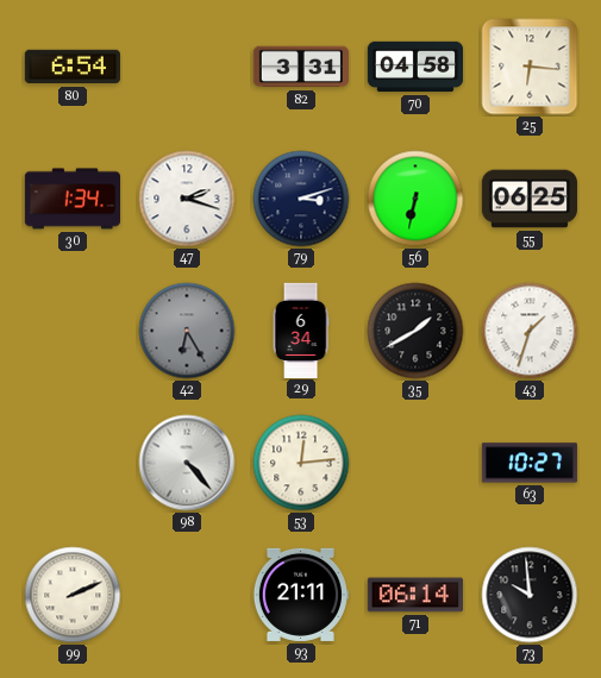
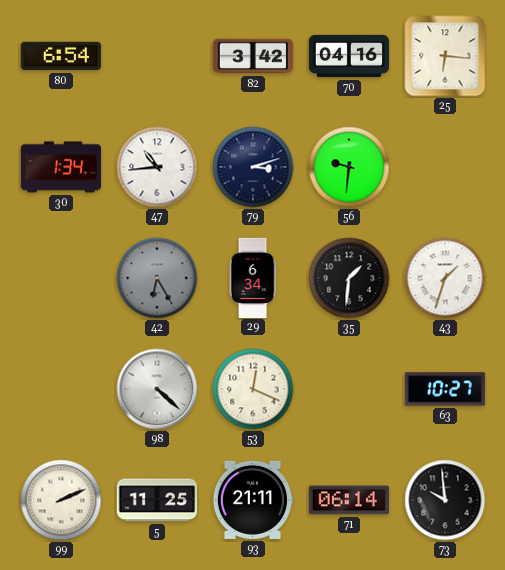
82: 3:31 -> 3:42
70: 04:58 -> 04:16
47: 2:18 -> 10:44
56: 6:32 -> 9:31
55: 06:25 -> none
35: 1:40 -> 1:31
98: 4:23 -> 4:22
53: 12:14 -> 12:19
5: none -> 11:25
